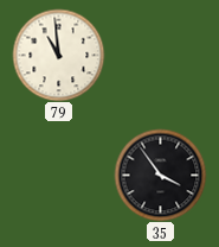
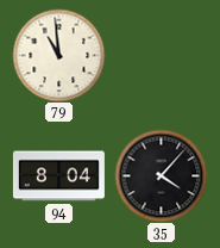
94: none -> 8:04
35: 3:54 -> 4:07
